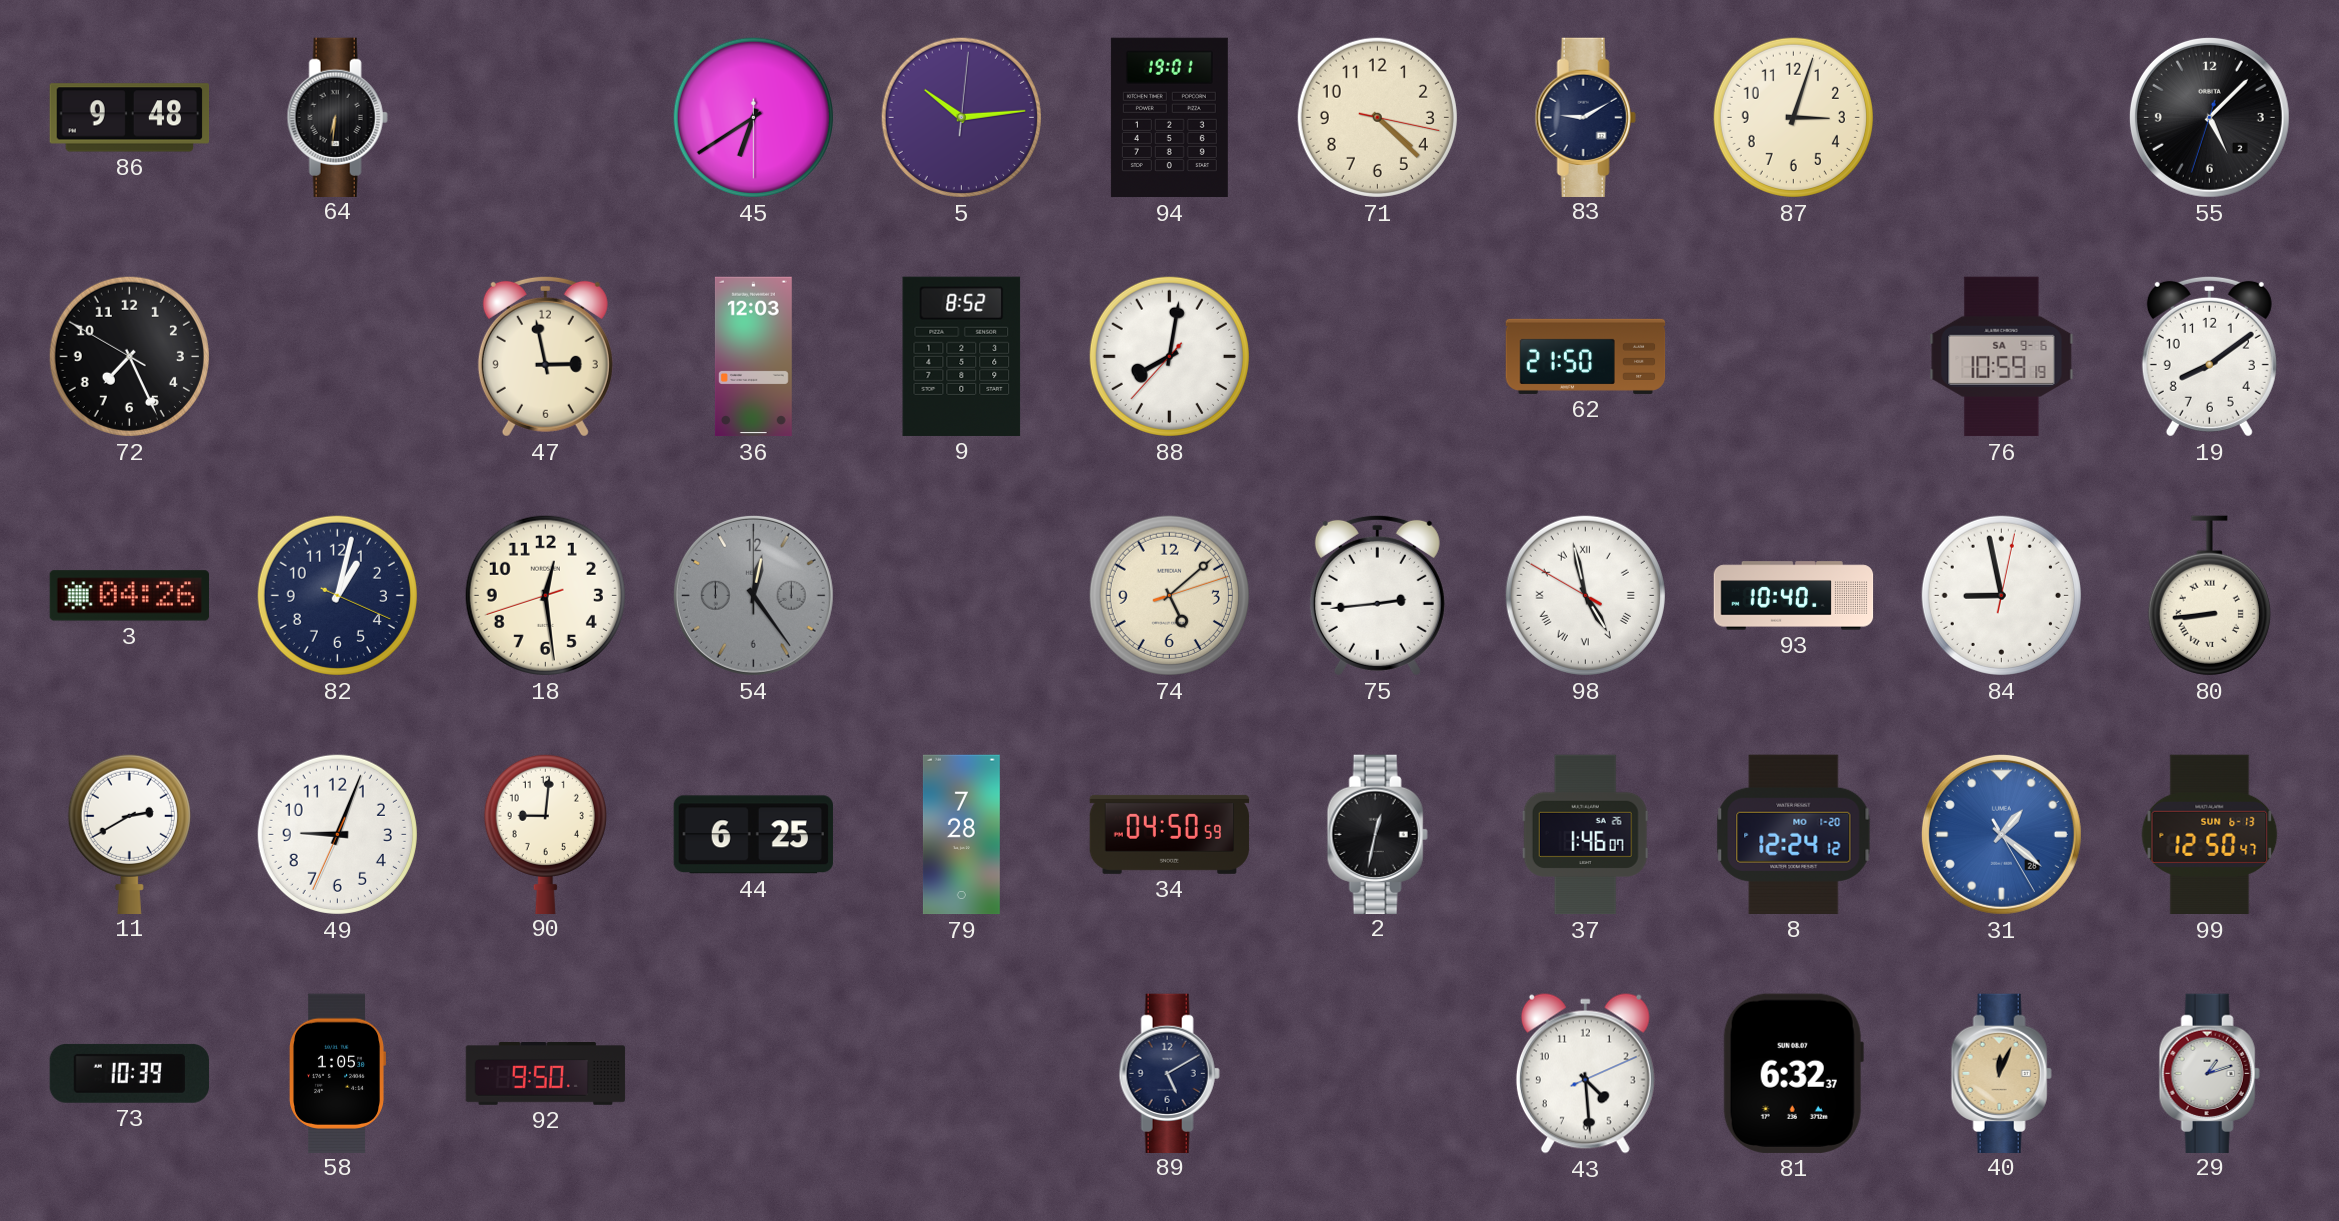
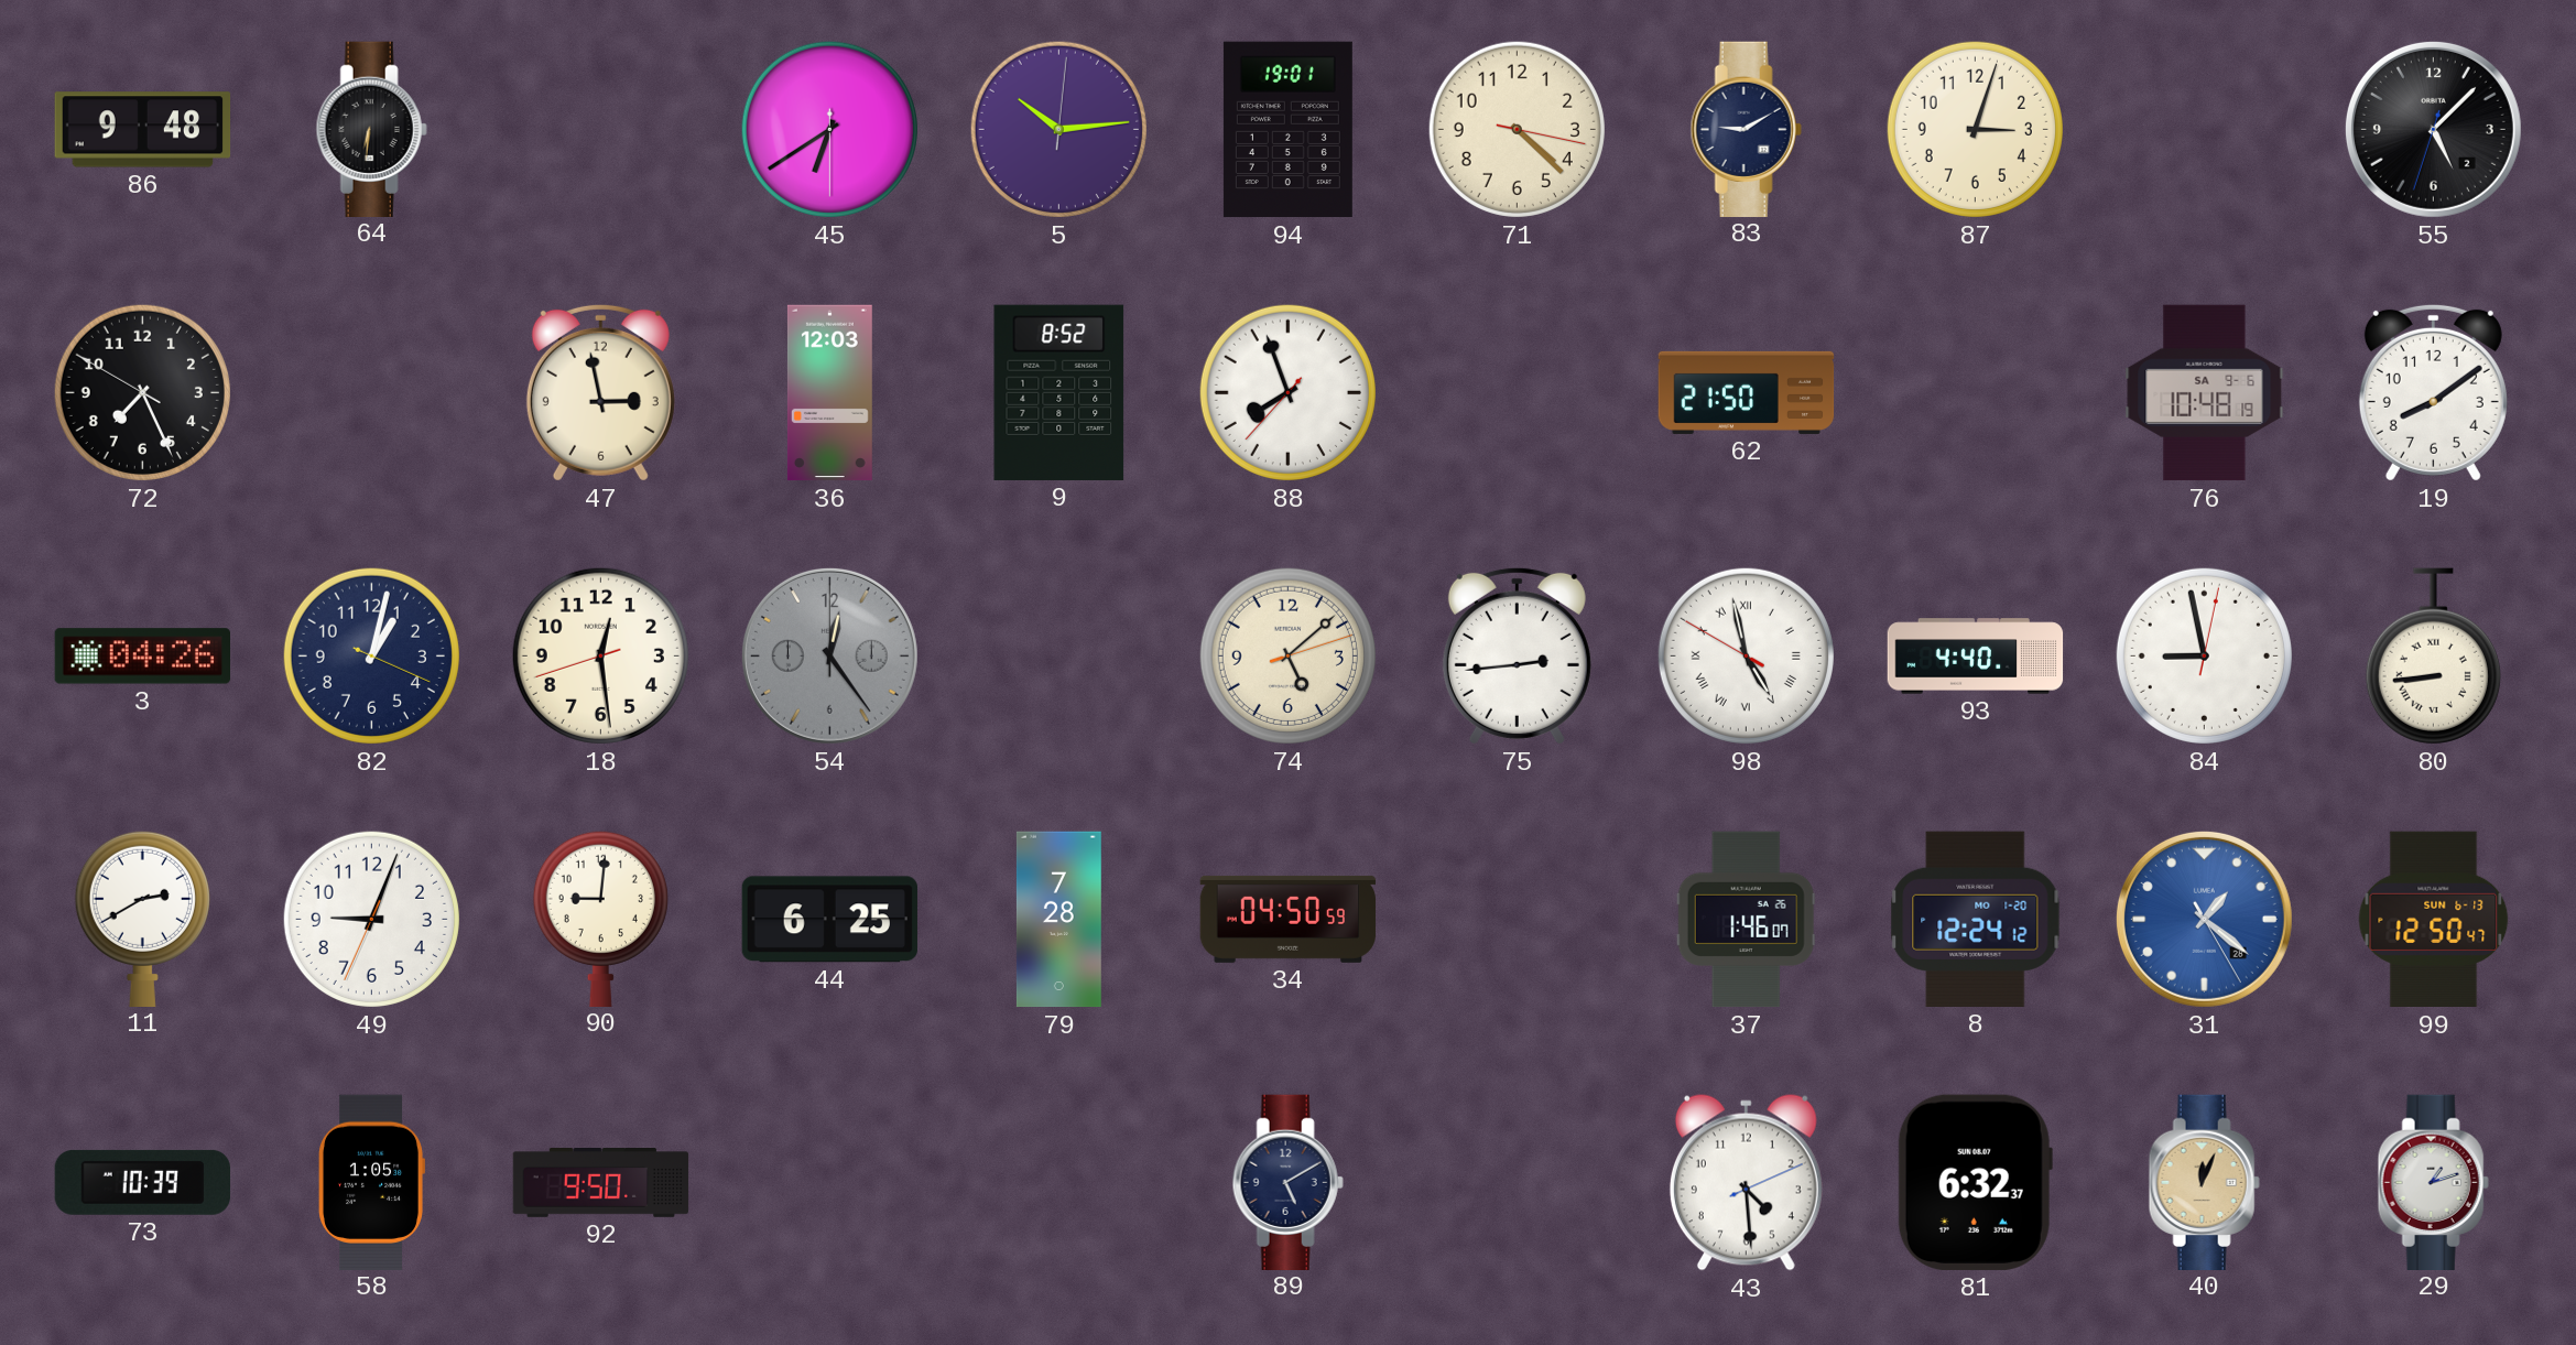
88: 8:01 -> 7:56
76: 10:59 -> 10:48
93: 10:40 -> 4:40
2: 12:32 -> none
